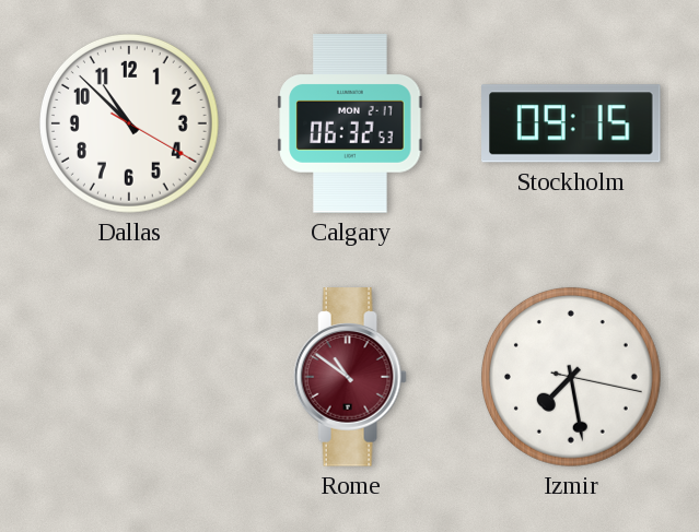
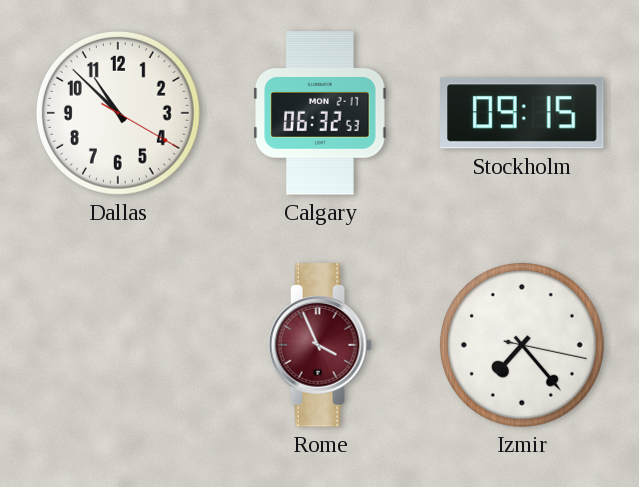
Rome: 10:51 -> 3:56
Izmir: 7:28 -> 7:23
